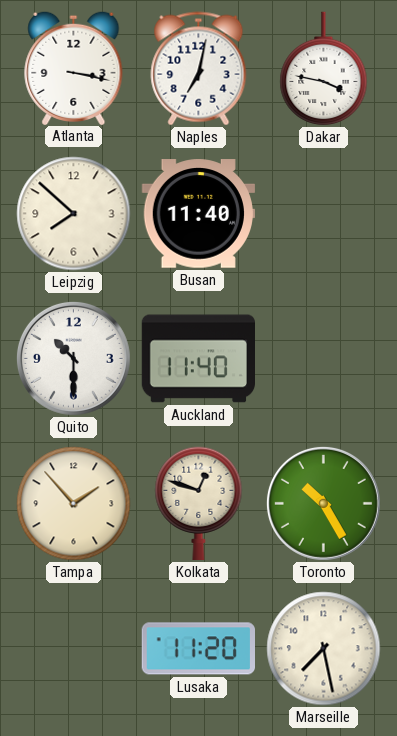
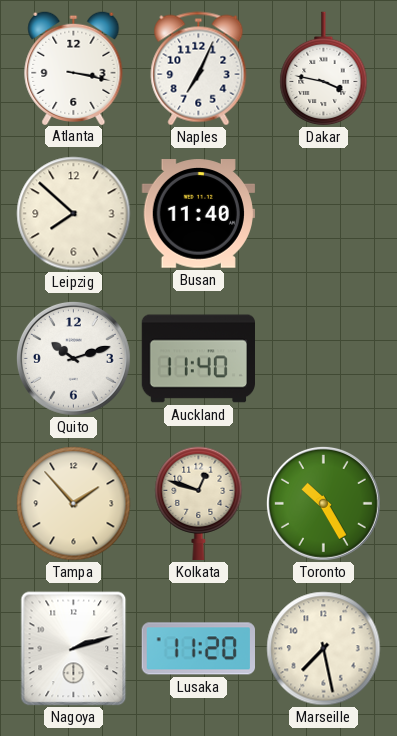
Naples: 7:02 -> 7:04
Quito: 10:30 -> 10:12
Nagoya: none -> 2:12
